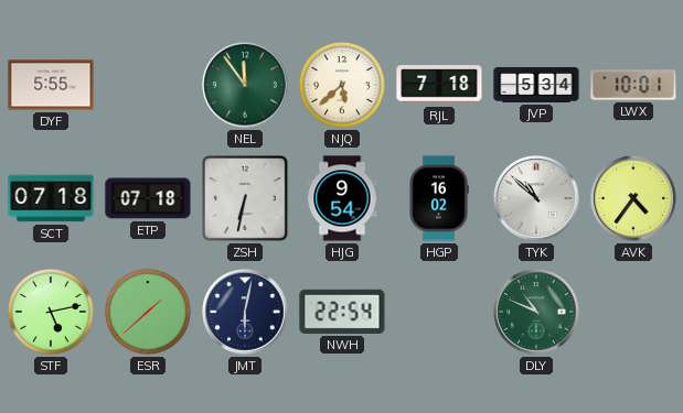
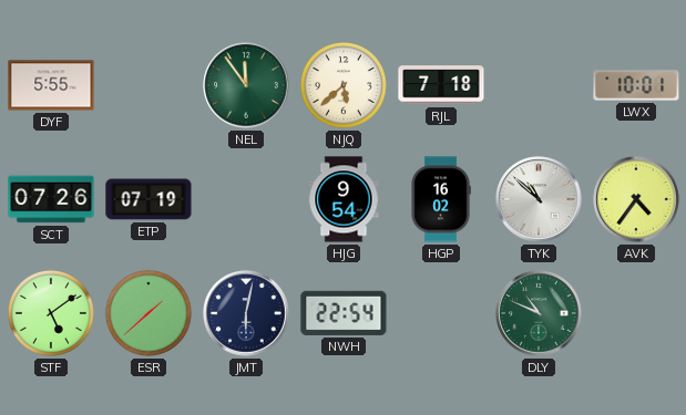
JVP: 5:34 -> none
SCT: 07:18 -> 07:26
ETP: 07:18 -> 07:19
ZSH: 6:32 -> none
STF: 5:13 -> 5:09
